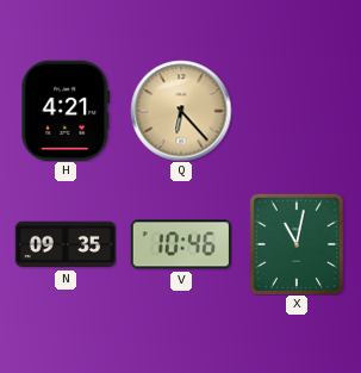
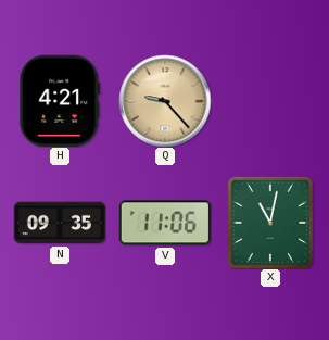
Q: 6:23 -> 9:23
V: 10:46 -> 11:06
